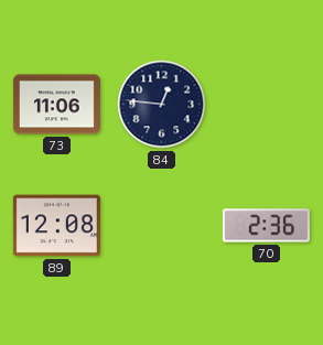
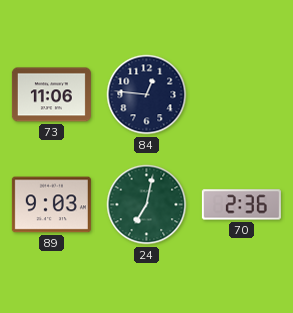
89: 12:08 -> 9:03
24: none -> 7:02
